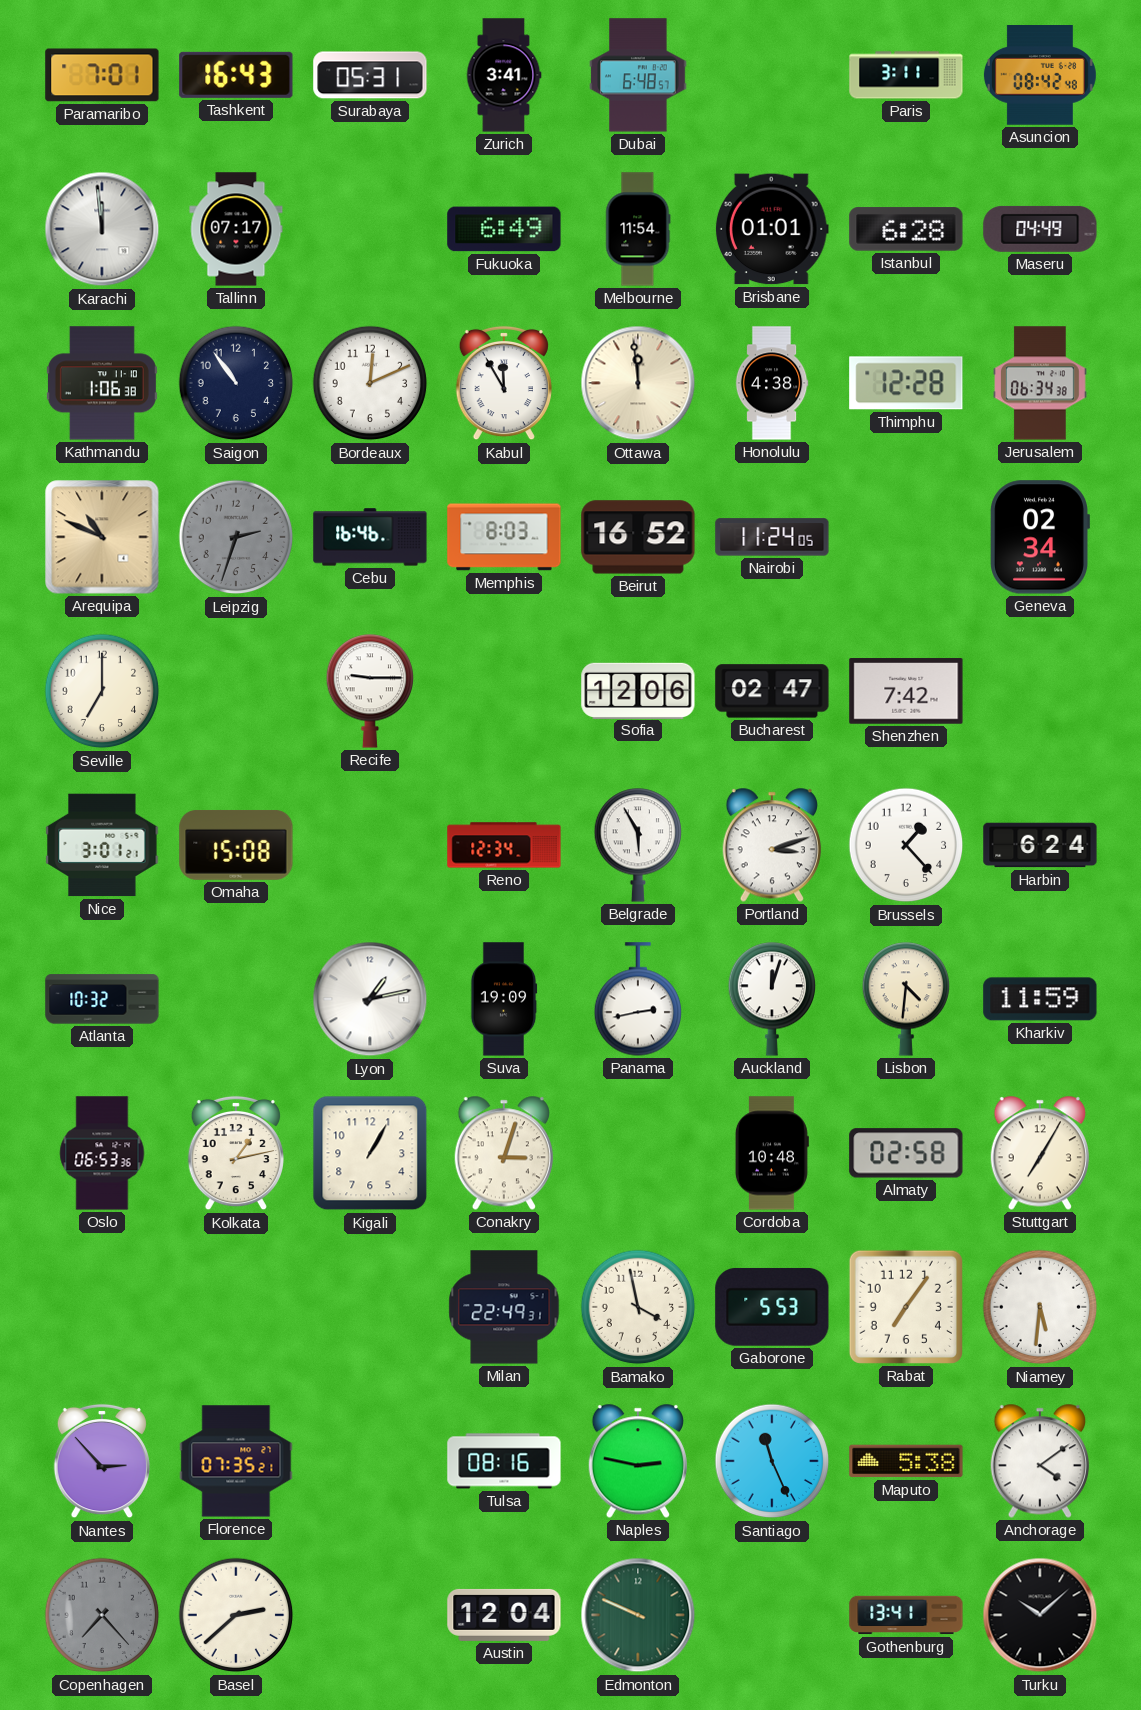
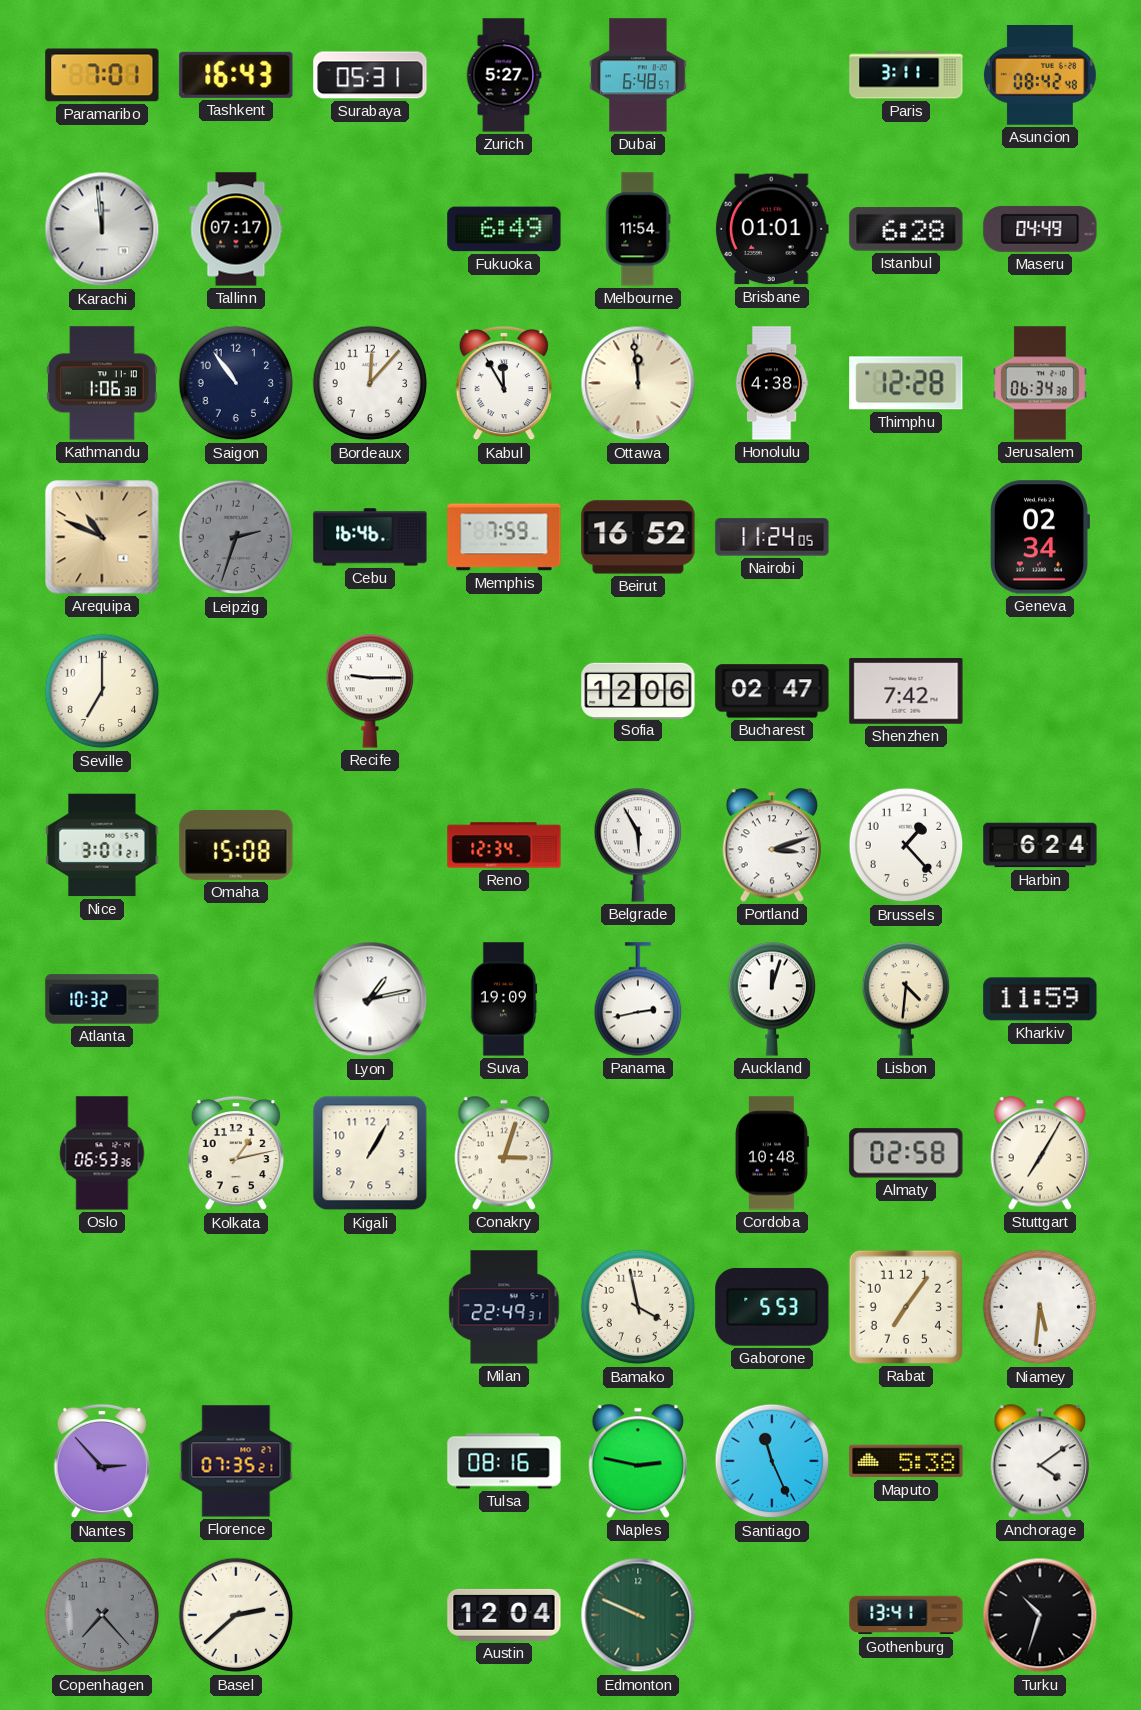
Zurich: 3:41 -> 5:27
Bordeaux: 12:11 -> 12:07
Memphis: 8:03 -> 7:59
Turku: 10:08 -> 10:33
